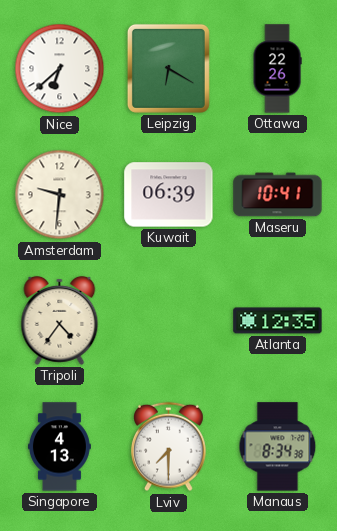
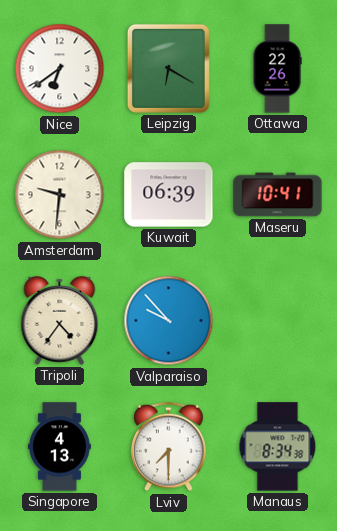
Nice: 6:38 -> 6:39
Valparaiso: none -> 9:53
Atlanta: 12:35 -> none
